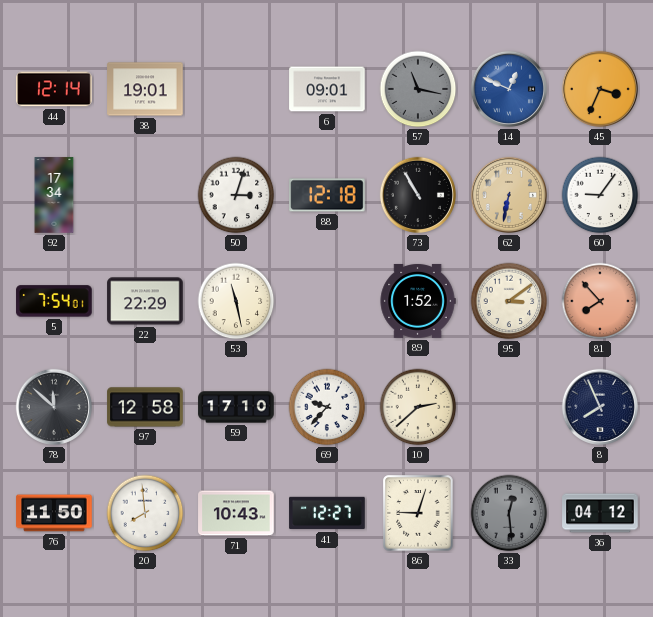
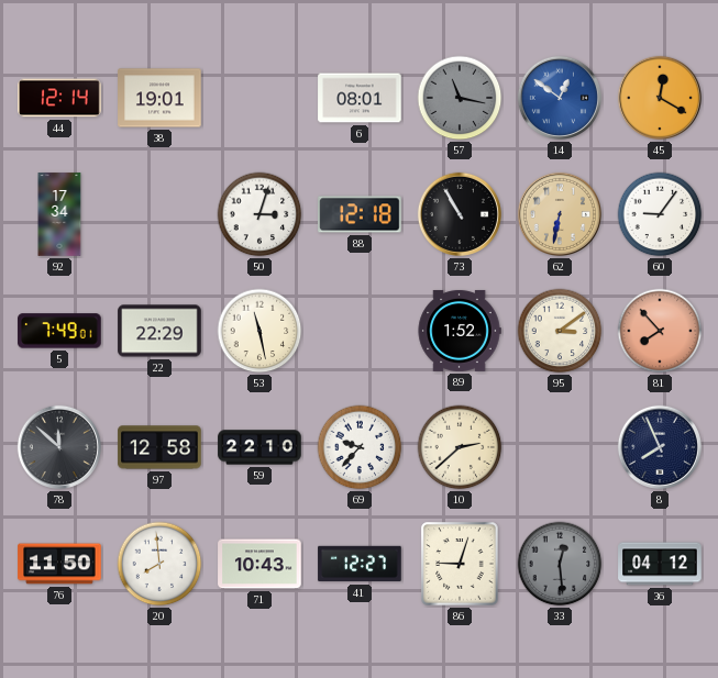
6: 09:01 -> 08:01
14: 12:49 -> 12:51
45: 3:34 -> 12:20
5: 7:54 -> 7:49
59: 17:10 -> 22:10
